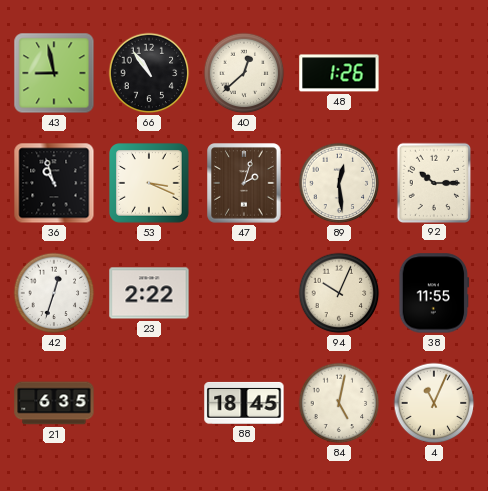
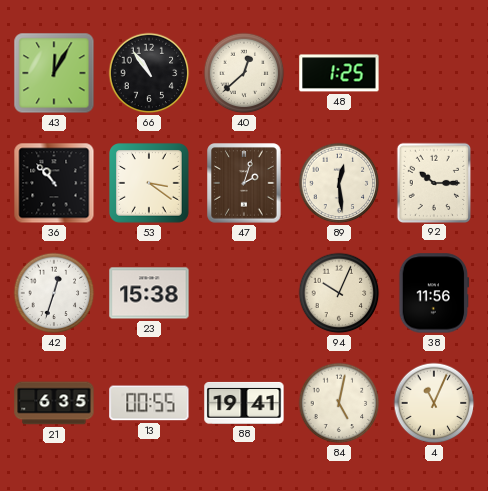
43: 8:58 -> 12:05
48: 1:26 -> 1:25
36: 10:57 -> 10:53
53: 3:19 -> 3:21
23: 2:22 -> 15:38
38: 11:55 -> 11:56
13: none -> 00:55
88: 18:45 -> 19:41
